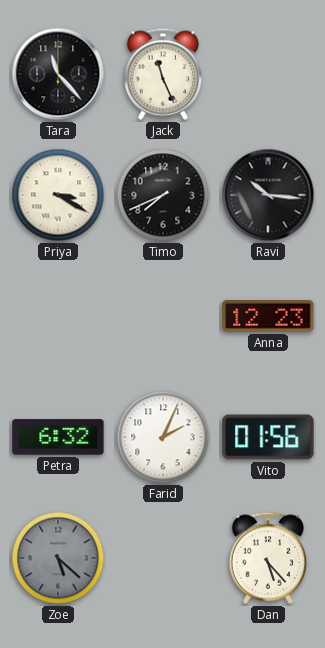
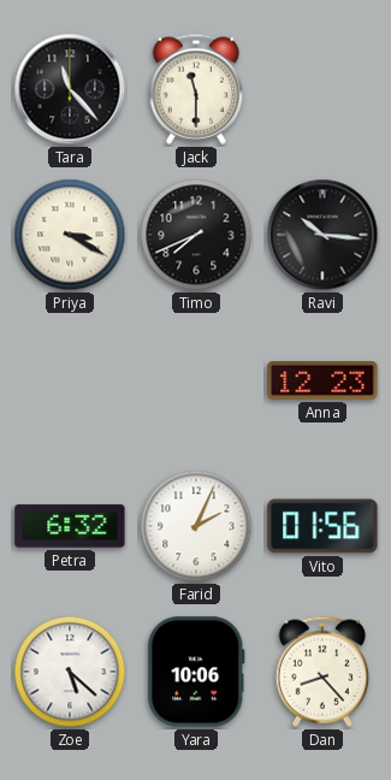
Jack: 11:26 -> 11:30
Zoe dial: grey -> white
Yara: none -> 10:06
Dan: 5:23 -> 8:23
